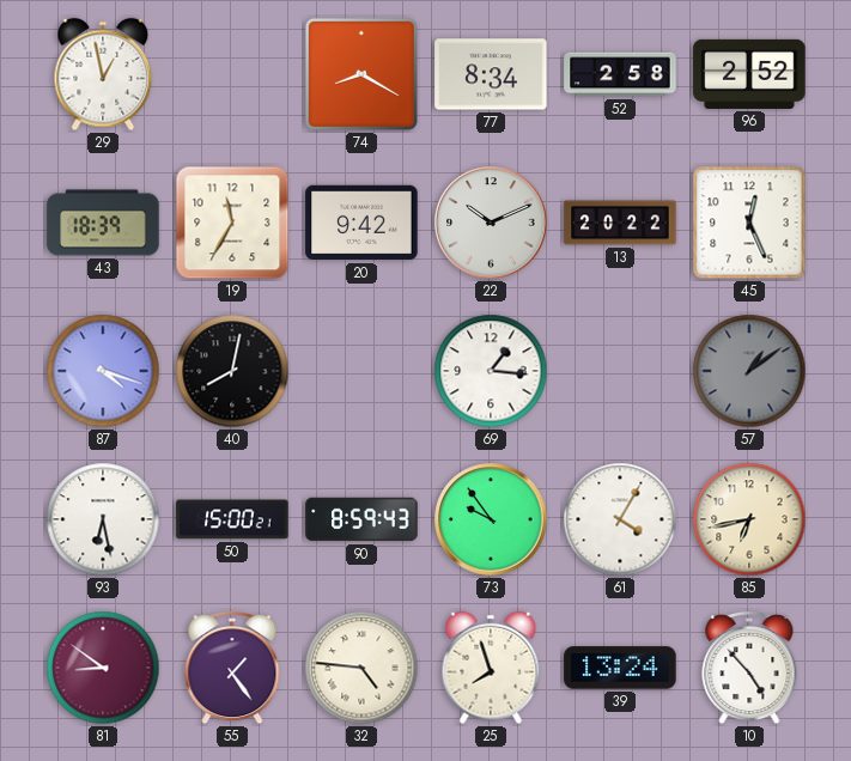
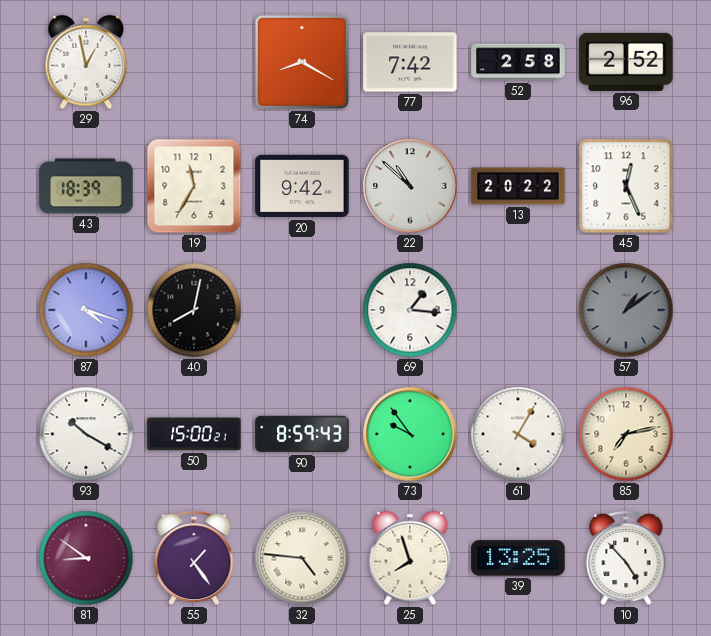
77: 8:34 -> 7:42
22: 10:11 -> 10:52
93: 6:28 -> 10:20
85: 6:43 -> 7:13
39: 13:24 -> 13:25
